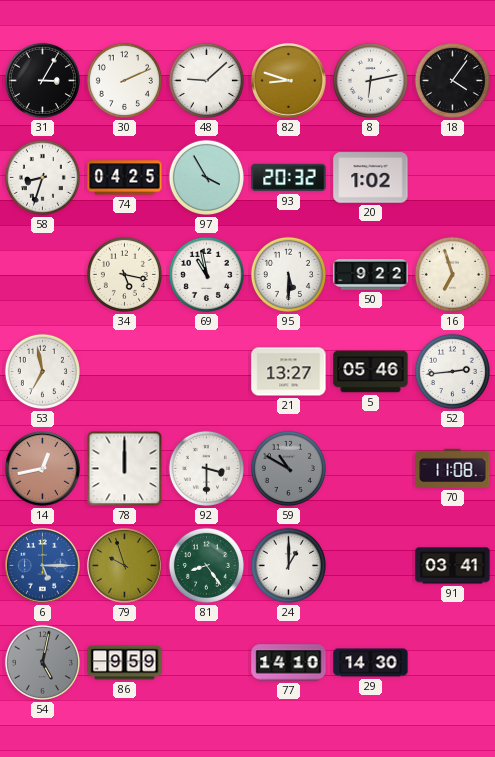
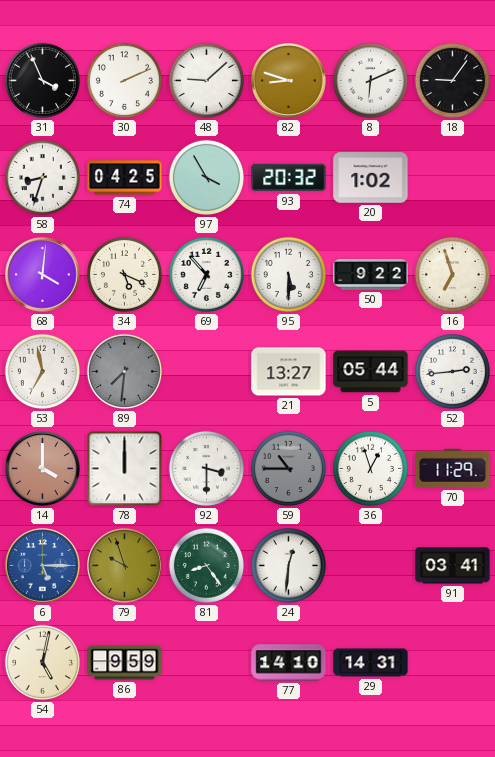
31: 3:05 -> 3:56
8: 6:13 -> 6:11
18: 4:06 -> 9:06
68: none -> 4:01
34: 5:17 -> 5:19
69: 10:58 -> 6:53
89: none -> 7:31
5: 05:46 -> 05:44
14: 12:43 -> 4:00
59: 10:50 -> 10:45
36: none -> 12:57
70: 11:08 -> 11:29
24: 1:00 -> 12:31
54 dial: grey -> cream
29: 14:30 -> 14:31
